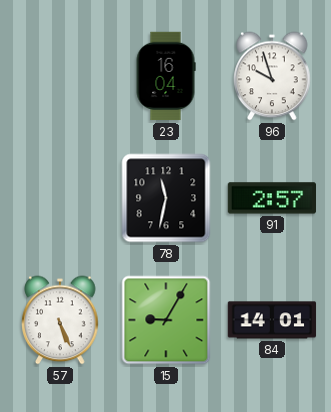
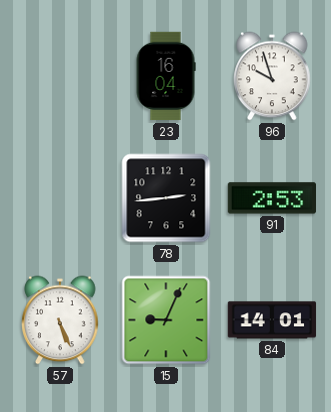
78: 11:32 -> 2:44
91: 2:57 -> 2:53
15: 9:05 -> 9:04
